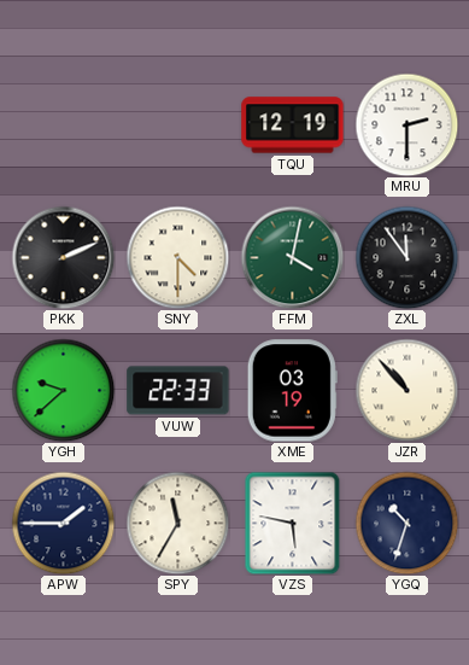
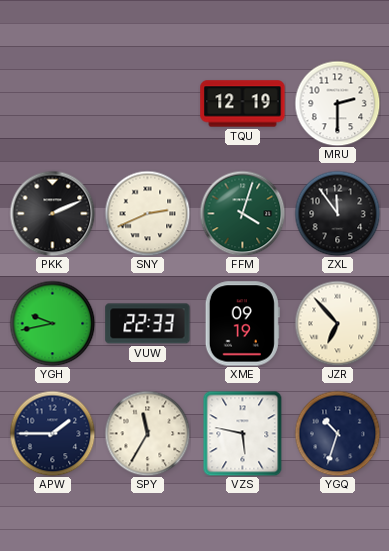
SNY: 4:30 -> 2:41
FFM: 4:02 -> 4:03
YGH: 9:38 -> 9:43
XME: 03:19 -> 09:19
JZR: 10:53 -> 6:53
